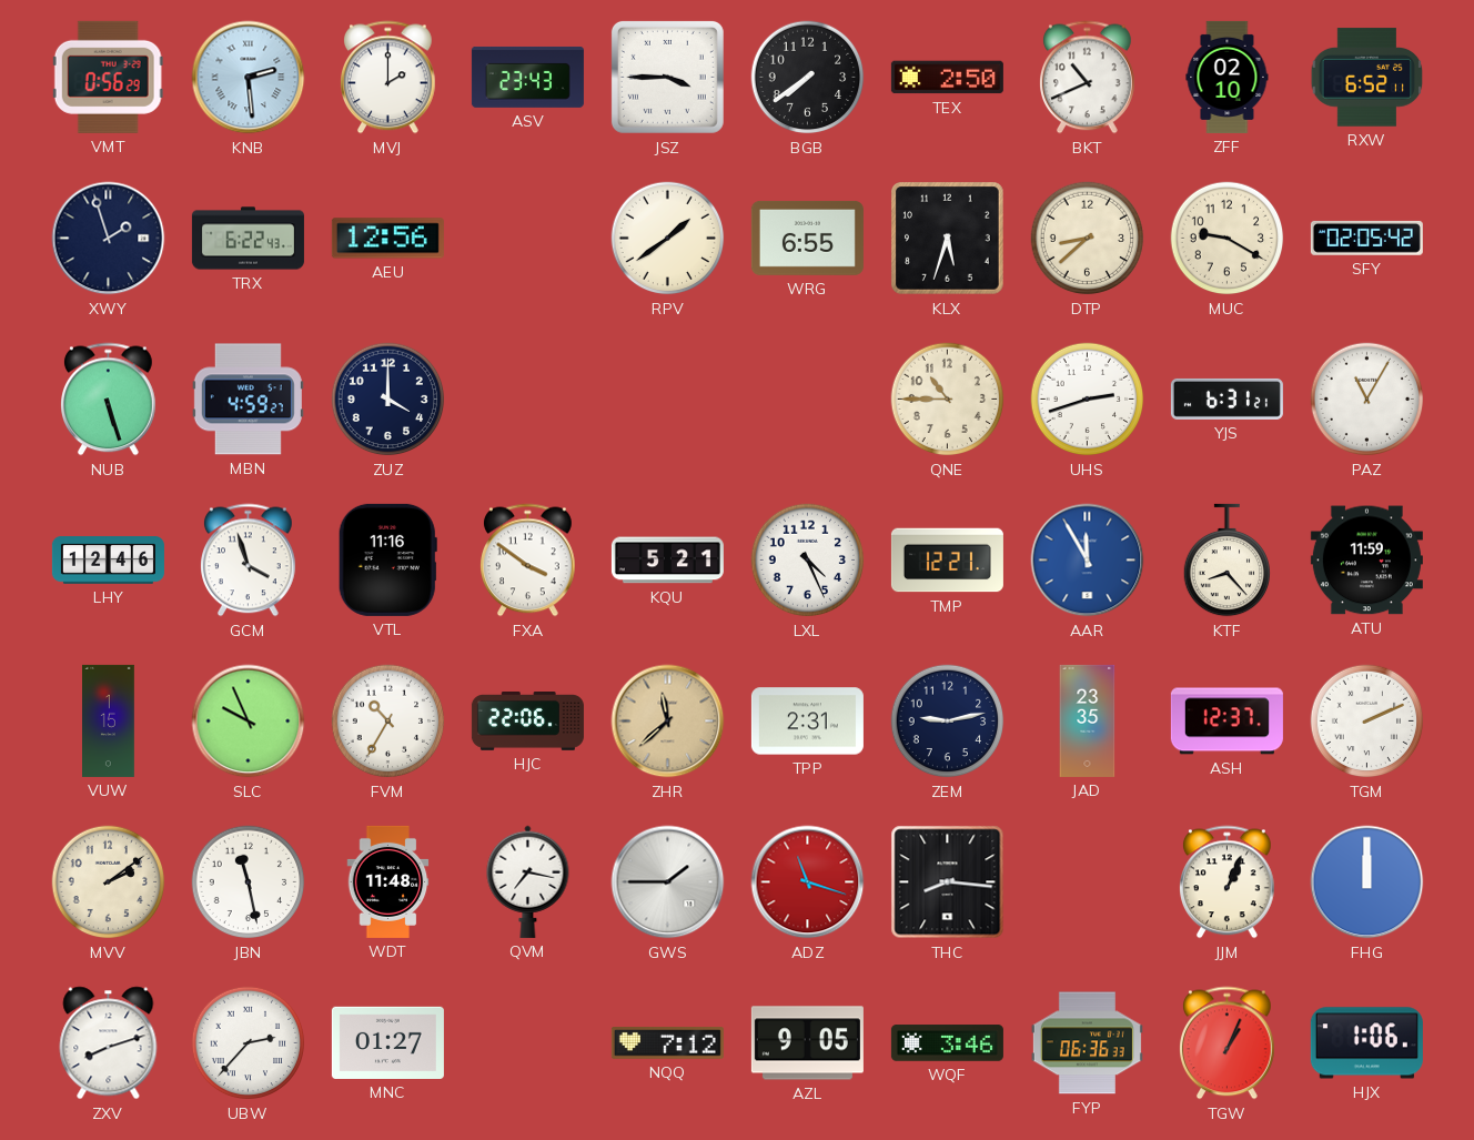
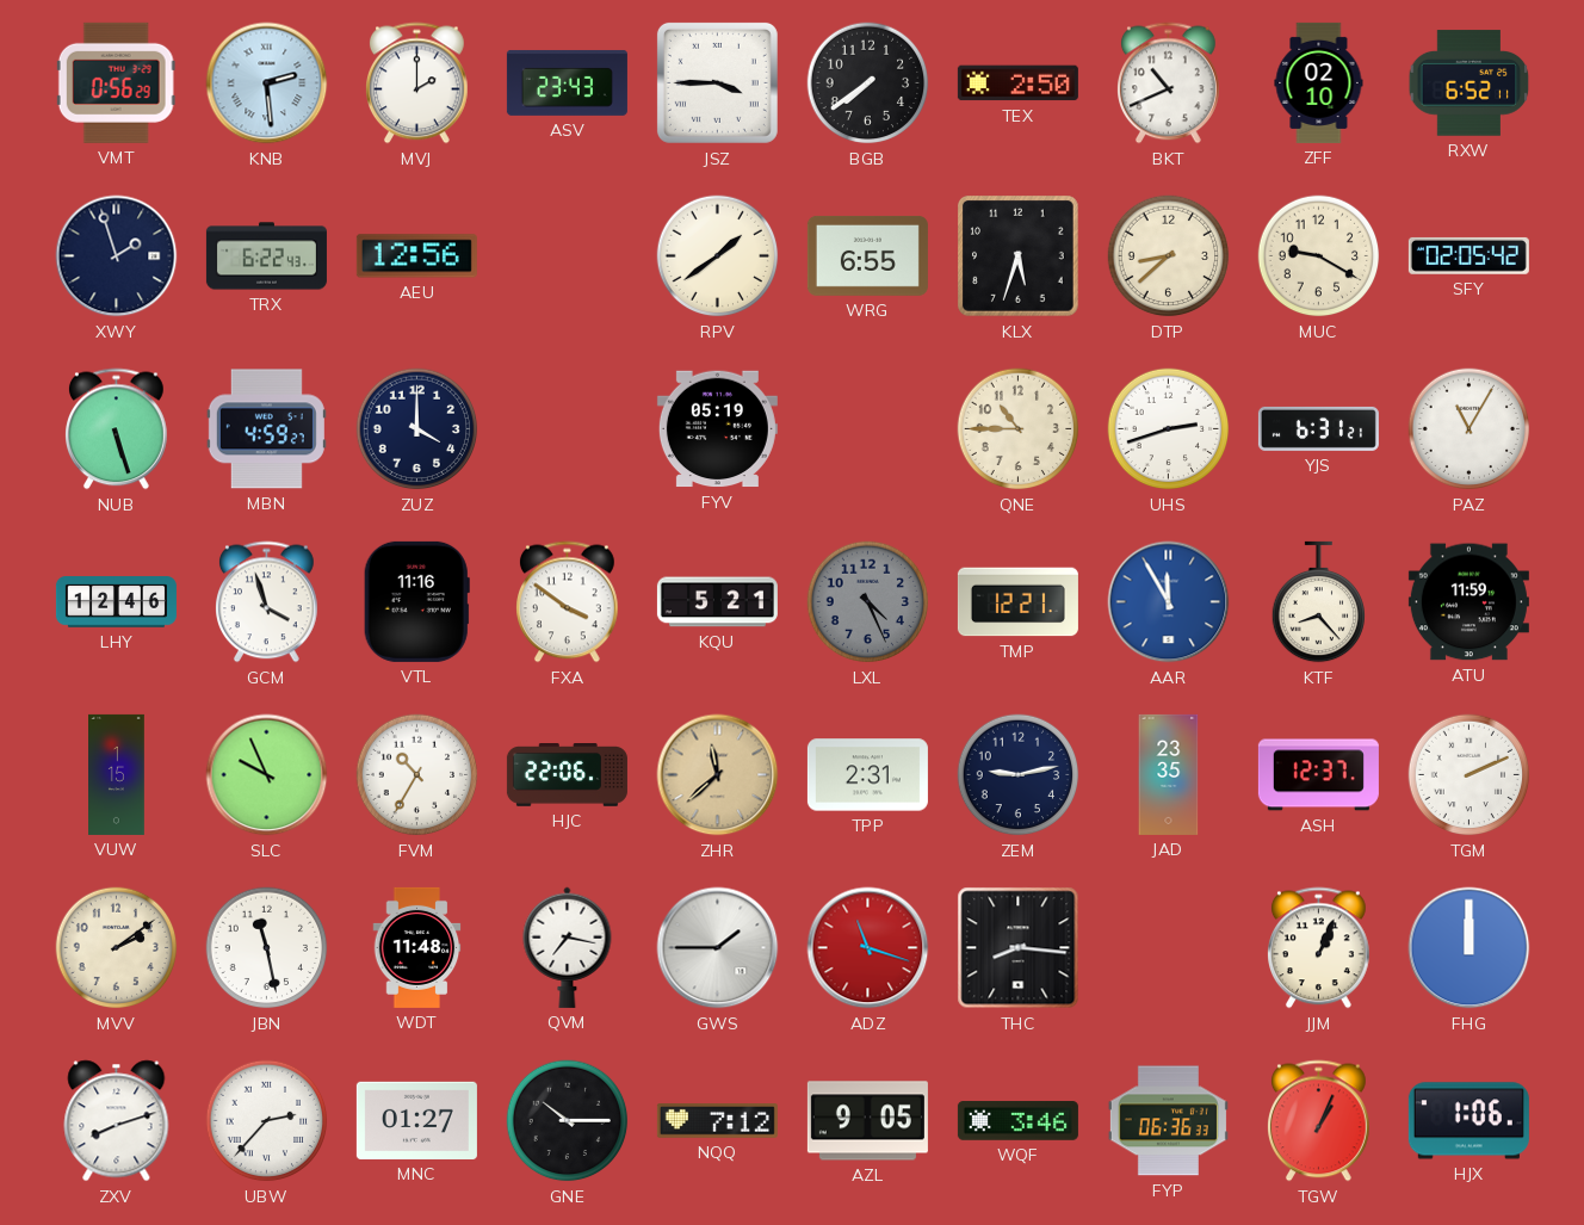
FYV: none -> 05:19
LXL dial: white -> grey
GNE: none -> 10:15
